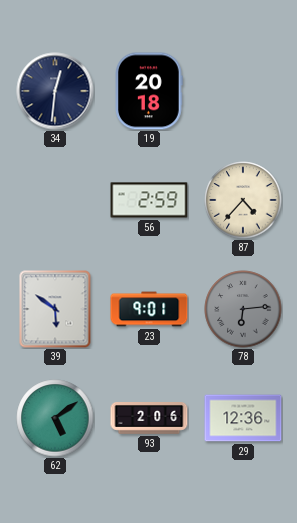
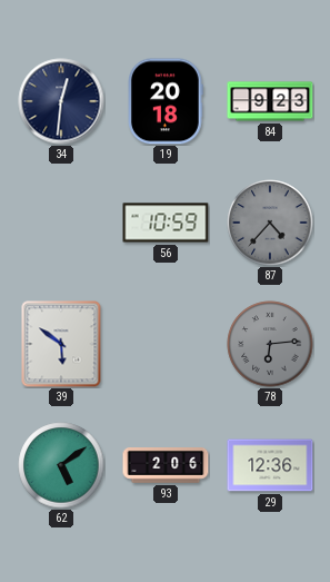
84: none -> 9:23
56: 2:59 -> 10:59
87 dial: cream -> grey
23: 9:01 -> none
